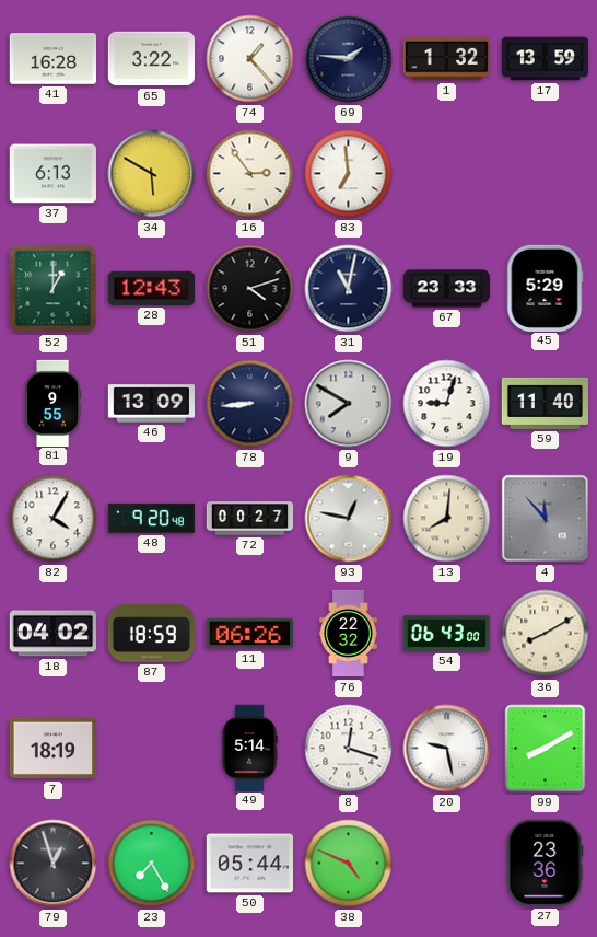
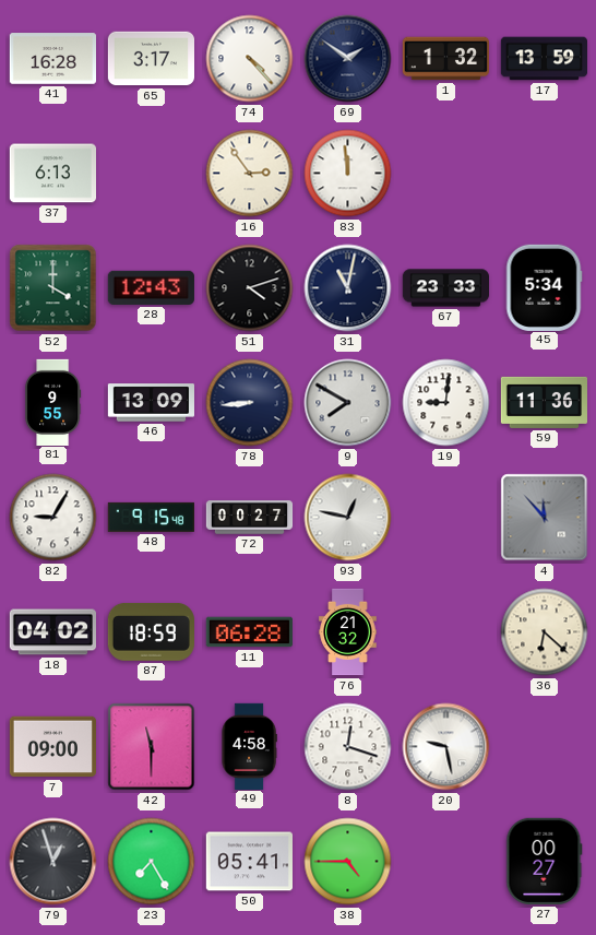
65: 3:22 -> 3:17
74: 1:23 -> 4:23
69: 1:46 -> 1:51
34: 5:50 -> none
83: 6:59 -> 11:59
52: 1:00 -> 4:00
45: 5:29 -> 5:34
19: 9:03 -> 9:01
59: 11:40 -> 11:36
82: 4:05 -> 9:05
48: 9:20 -> 9:15
13: 8:01 -> none
11: 06:26 -> 06:28
76: 22:32 -> 21:32
54: 06:43 -> none
36: 8:10 -> 6:22
7: 18:19 -> 09:00
42: none -> 11:30
49: 5:14 -> 4:58
99: 8:10 -> none
50: 05:44 -> 05:41
38: 4:49 -> 4:45
27: 23:36 -> 00:27
